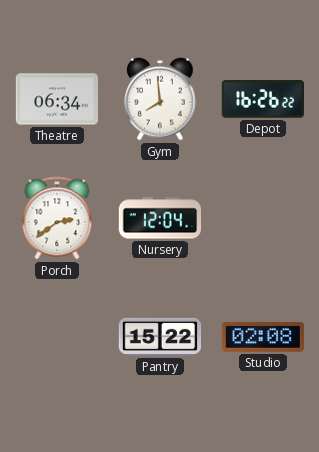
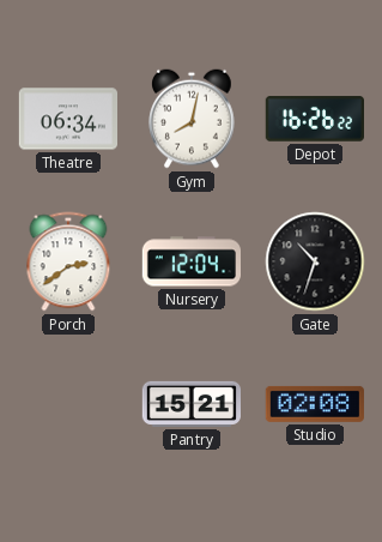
Gym: 7:59 -> 8:02
Gate: none -> 10:33
Pantry: 15:22 -> 15:21
